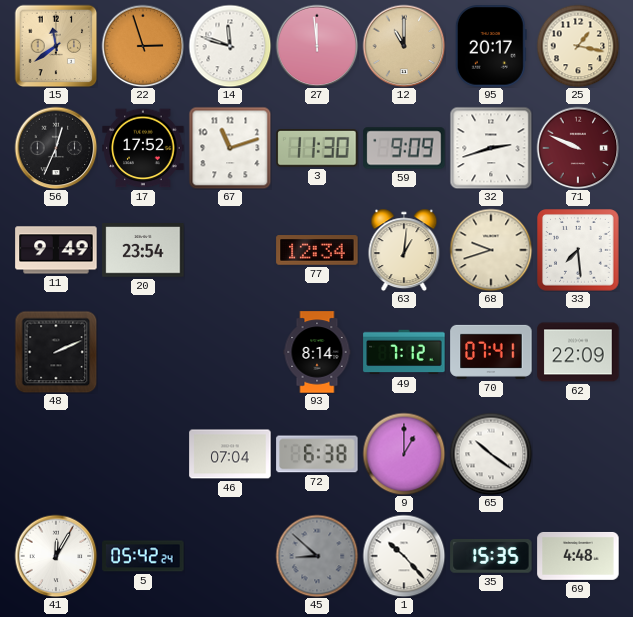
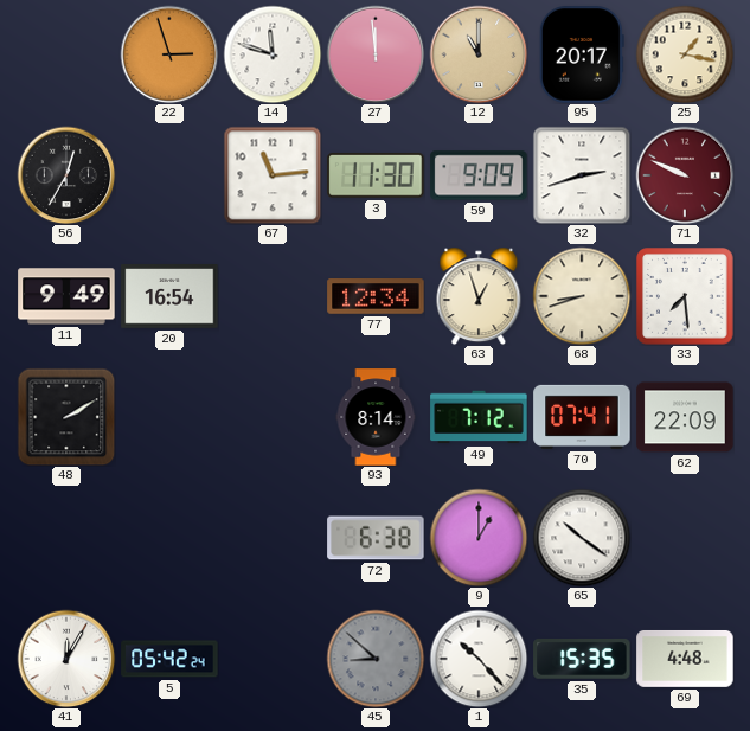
15: 11:39 -> none
56: 12:34 -> 12:35
17: 17:52 -> none
67: 11:12 -> 11:14
20: 23:54 -> 16:54
63: 1:01 -> 12:57
68: 9:42 -> 8:42
48: 2:11 -> 2:10
46: 07:04 -> none
